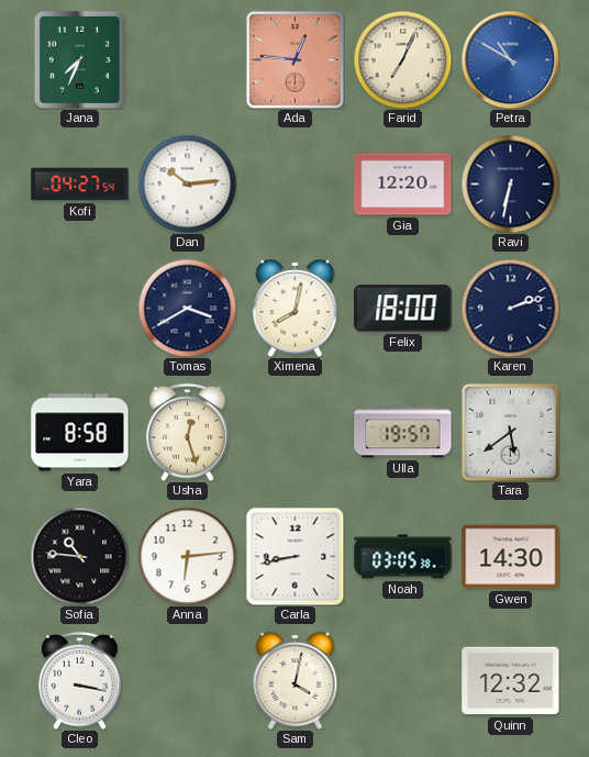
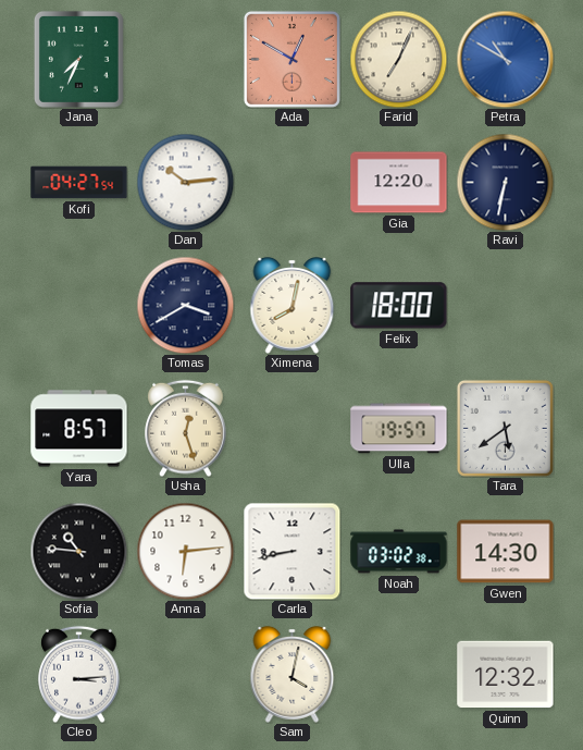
Ada: 12:46 -> 12:50
Karen: 2:12 -> none
Yara: 8:58 -> 8:57
Noah: 03:05 -> 03:02
Cleo: 3:17 -> 3:14
